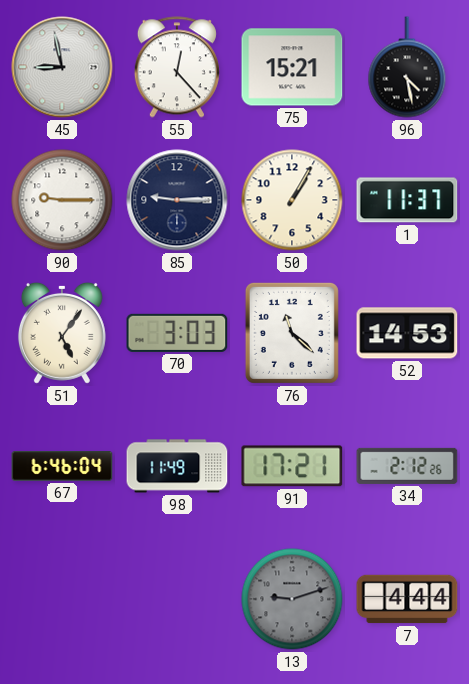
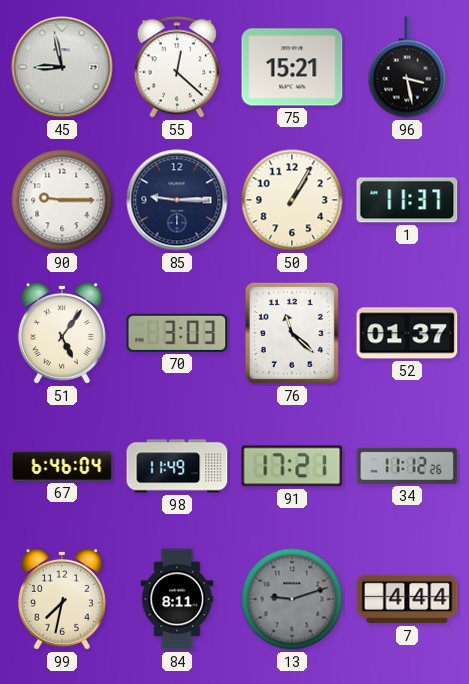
55: 12:23 -> 12:22
96: 4:28 -> 3:28
52: 14:53 -> 01:37
34: 2:12 -> 11:12
99: none -> 7:32
84: none -> 8:11
